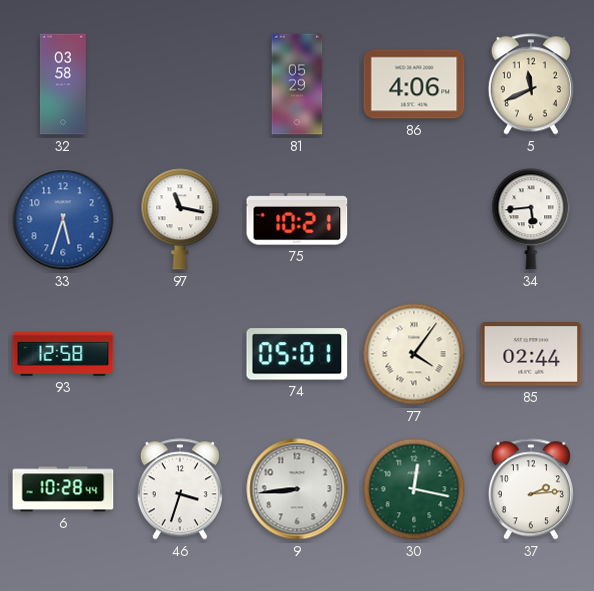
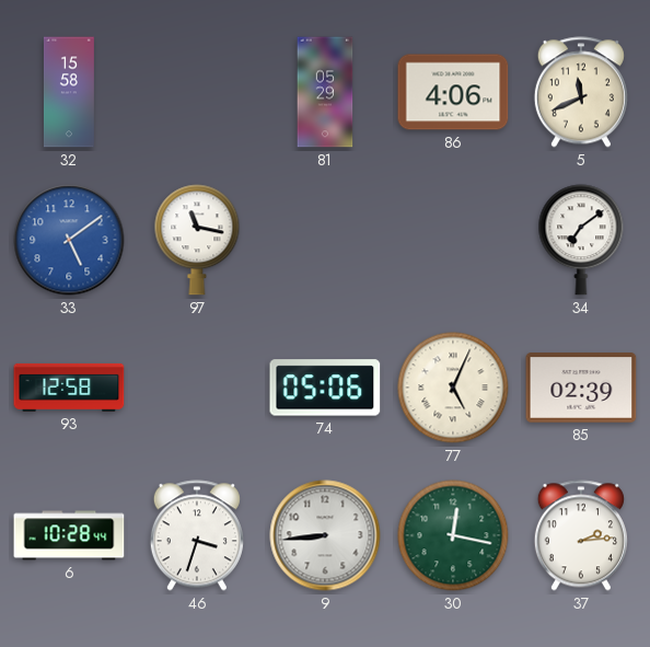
32: 03:58 -> 15:58
33: 5:33 -> 5:09
75: 10:21 -> none
34: 5:44 -> 7:09
74: 05:01 -> 05:06
77: 4:06 -> 5:04
85: 02:44 -> 02:39
